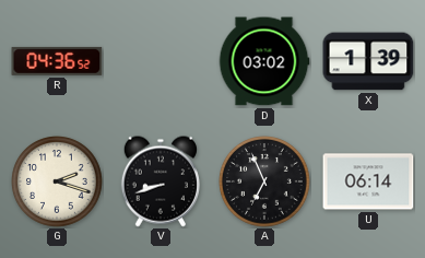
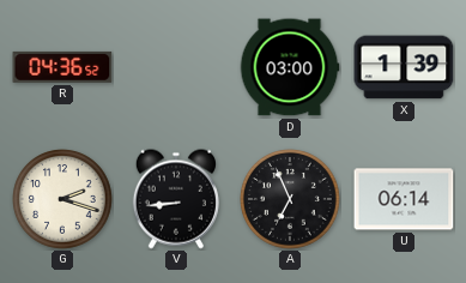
D: 03:02 -> 03:00
V: 8:42 -> 8:44
